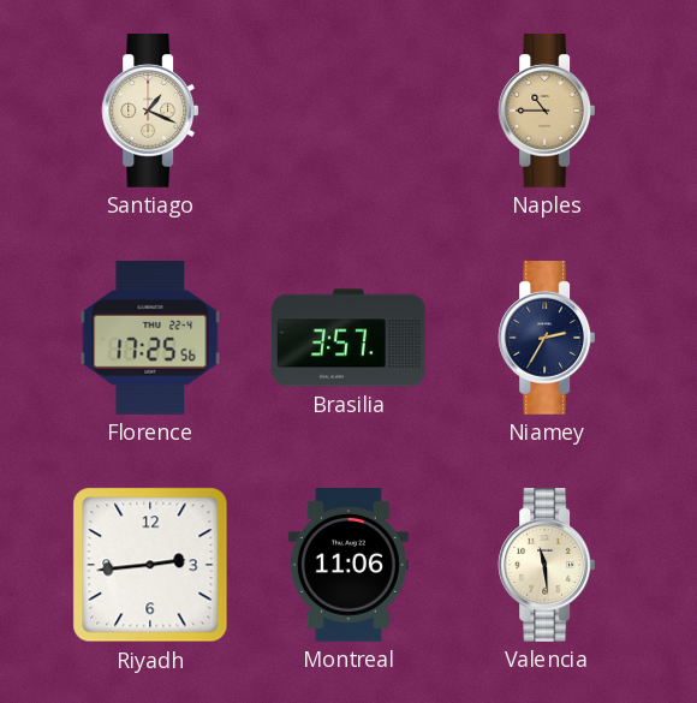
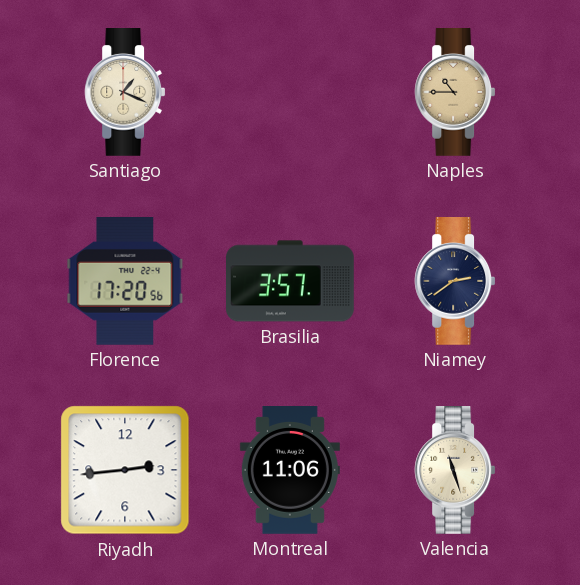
Florence: 17:25 -> 17:20
Niamey: 2:35 -> 2:39
Valencia: 11:29 -> 11:27
